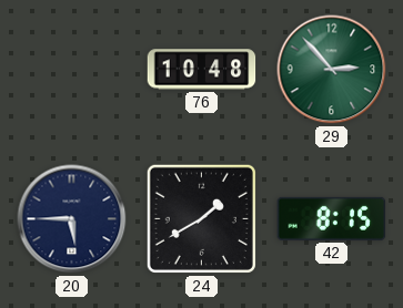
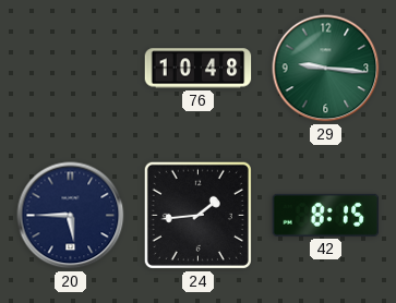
29: 2:53 -> 9:16
24: 1:40 -> 1:44
